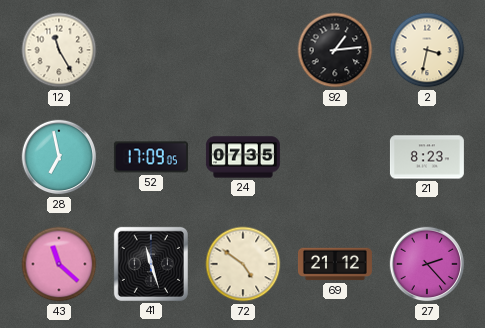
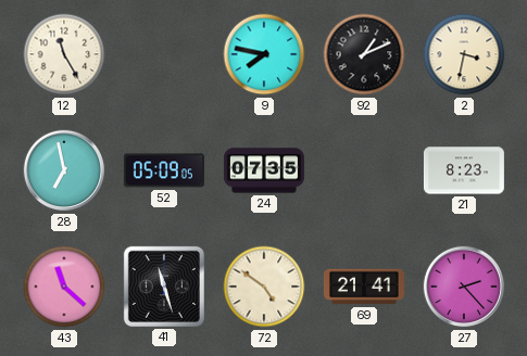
9: none -> 7:47
92: 1:14 -> 1:11
52: 17:09 -> 05:09
69: 21:12 -> 21:41
